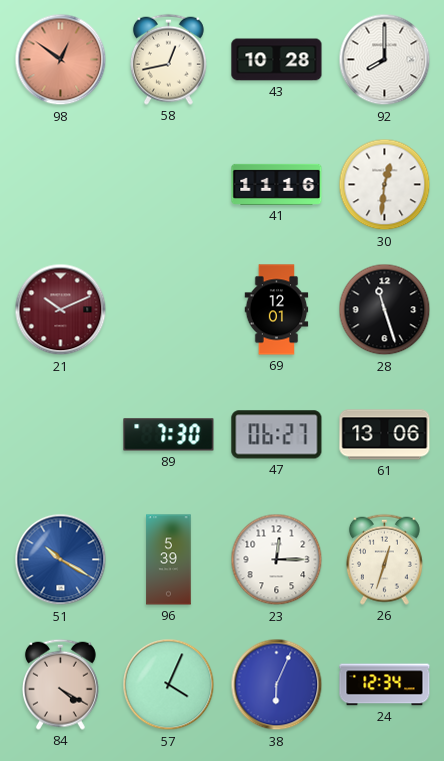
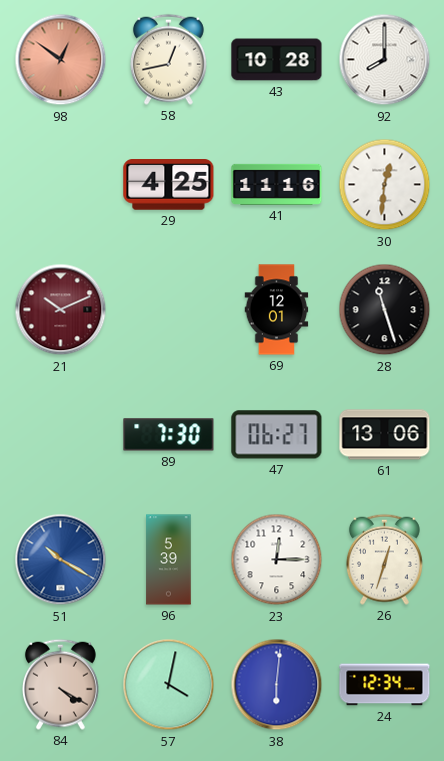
29: none -> 4:25
57: 4:04 -> 4:02
38: 6:04 -> 6:01
